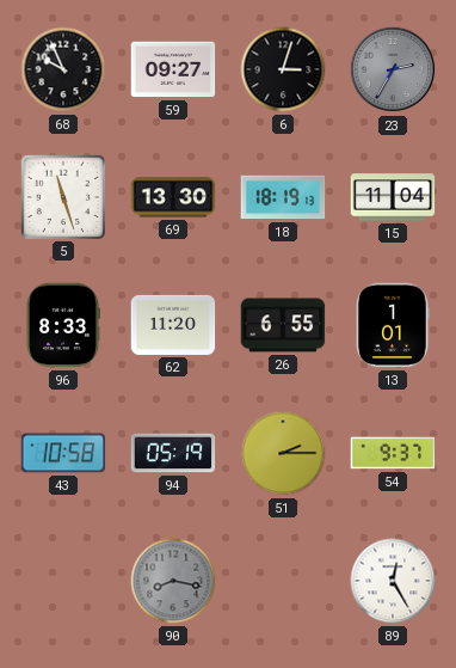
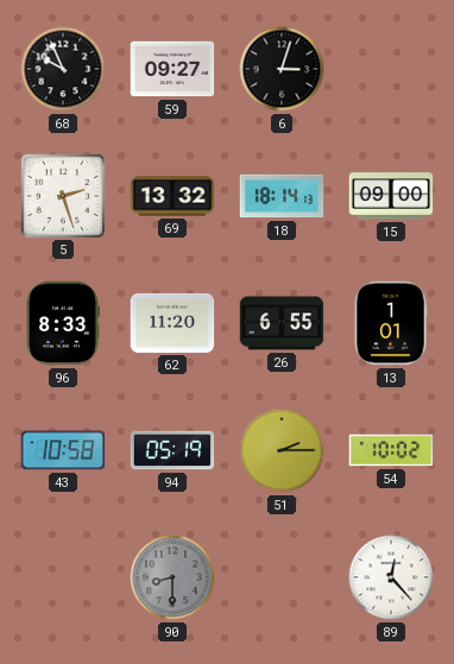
23: 2:35 -> none
5: 11:27 -> 2:27
69: 13:30 -> 13:32
18: 18:19 -> 18:14
15: 11:04 -> 09:00
54: 9:37 -> 10:02
90: 8:17 -> 8:30
89: 12:25 -> 12:23
